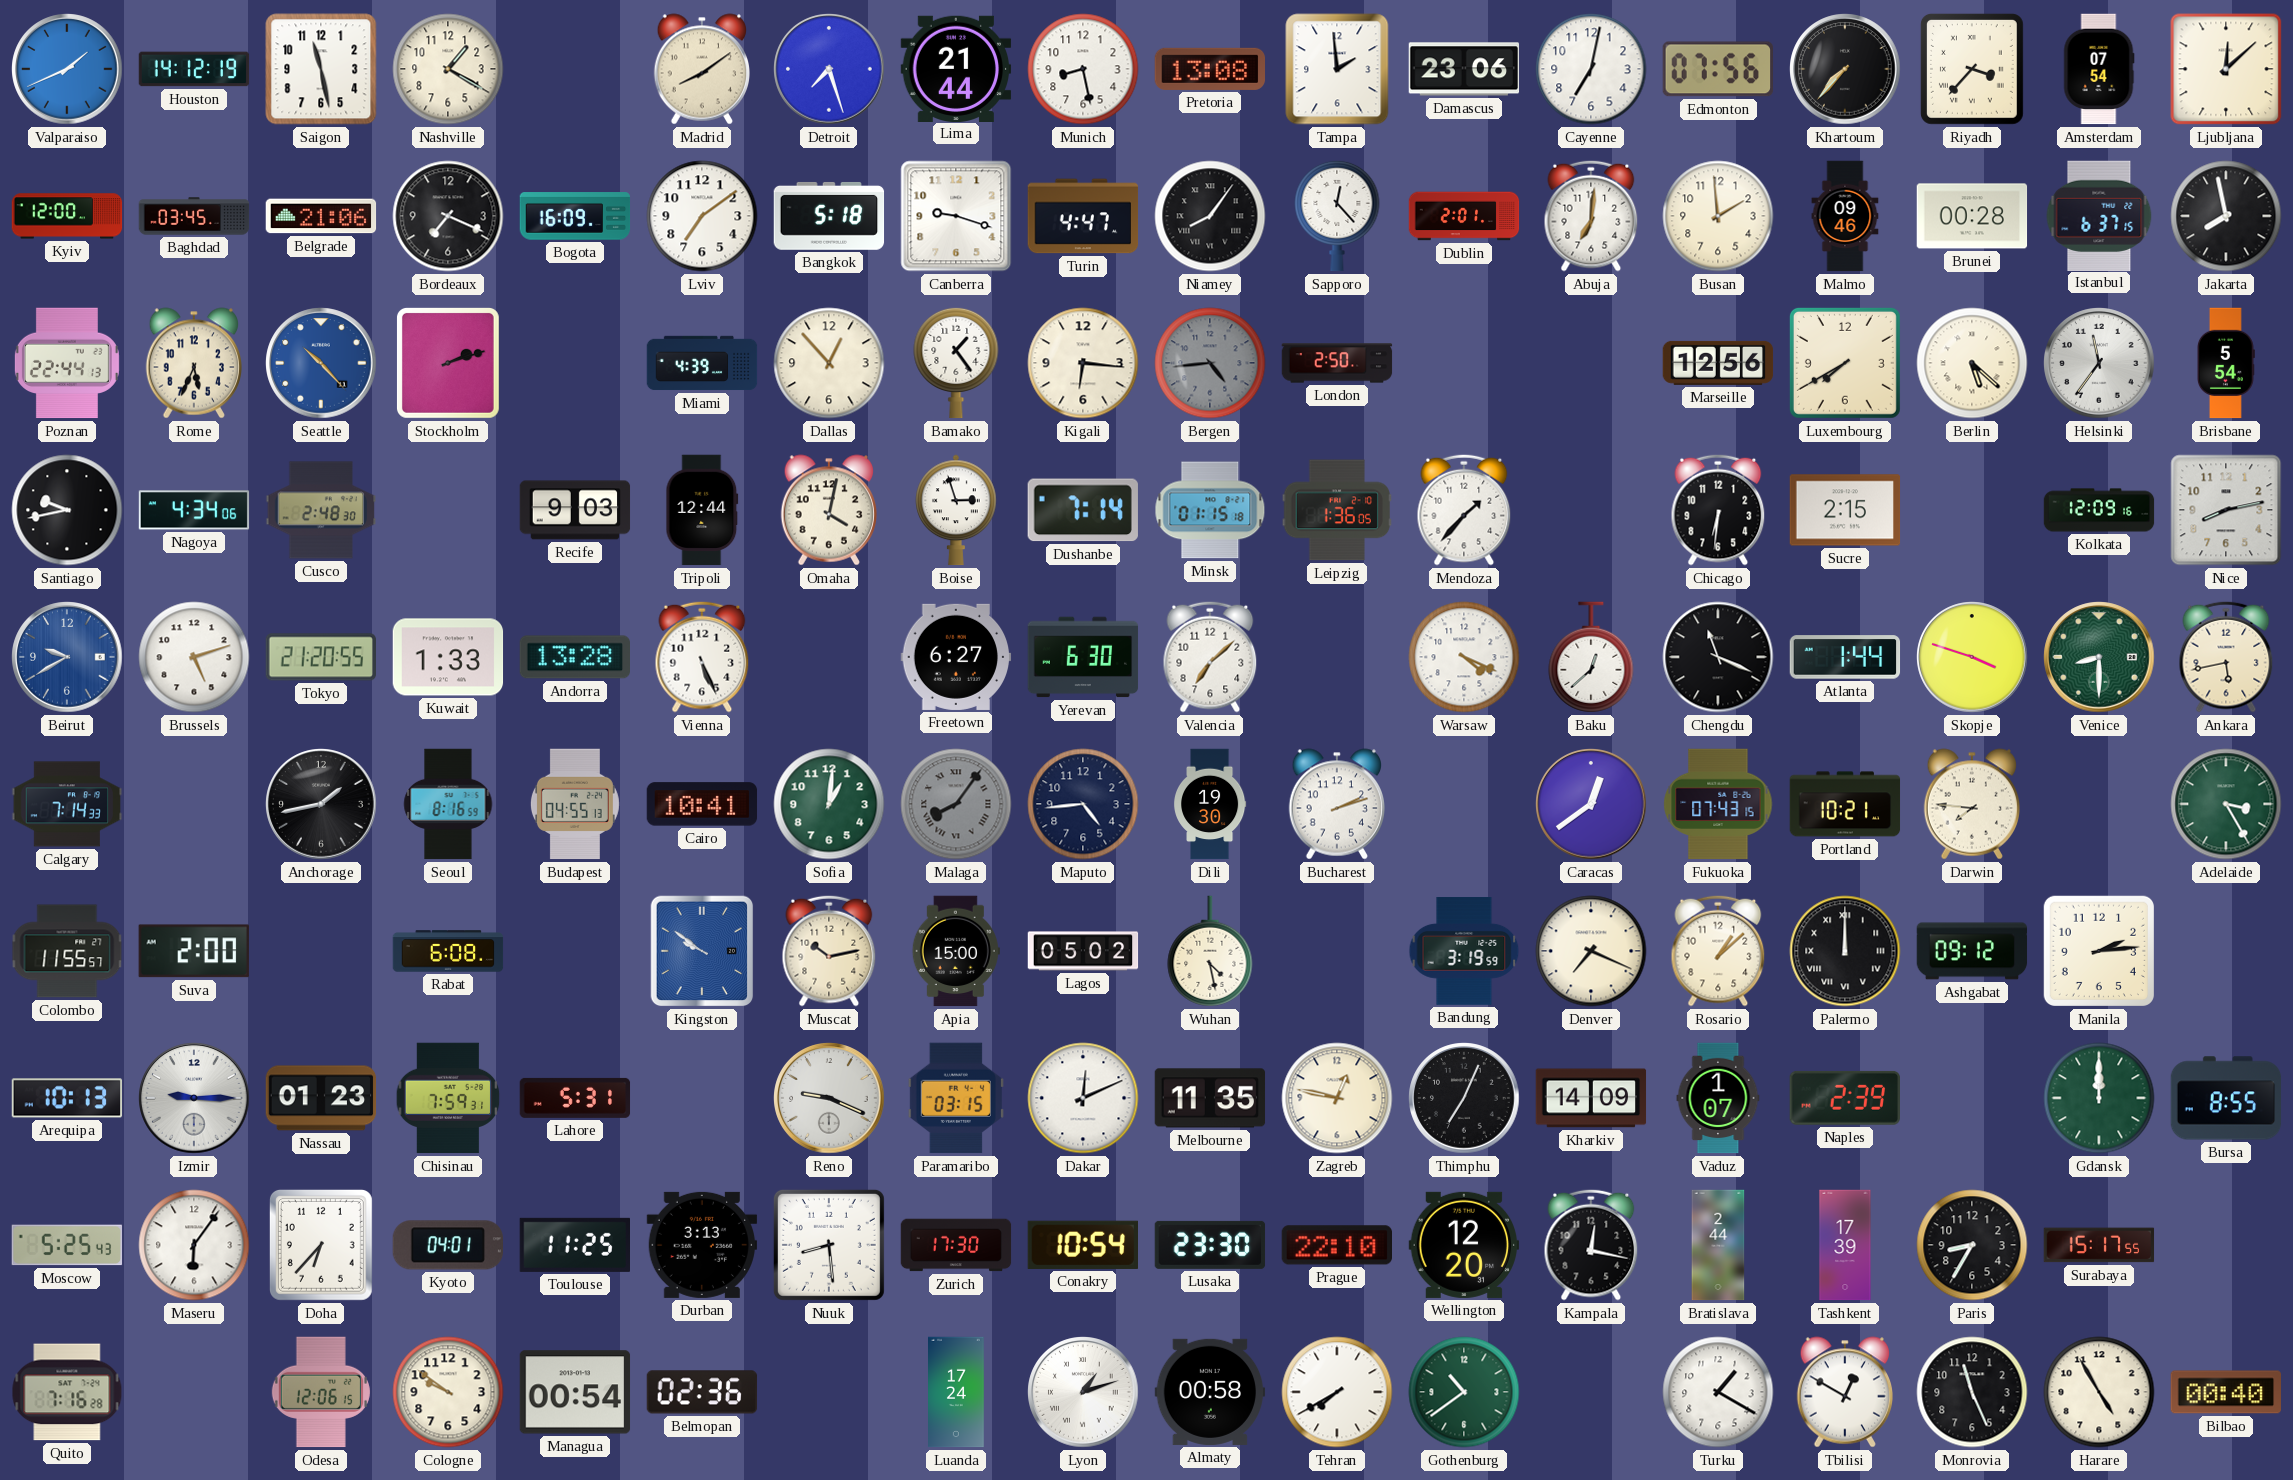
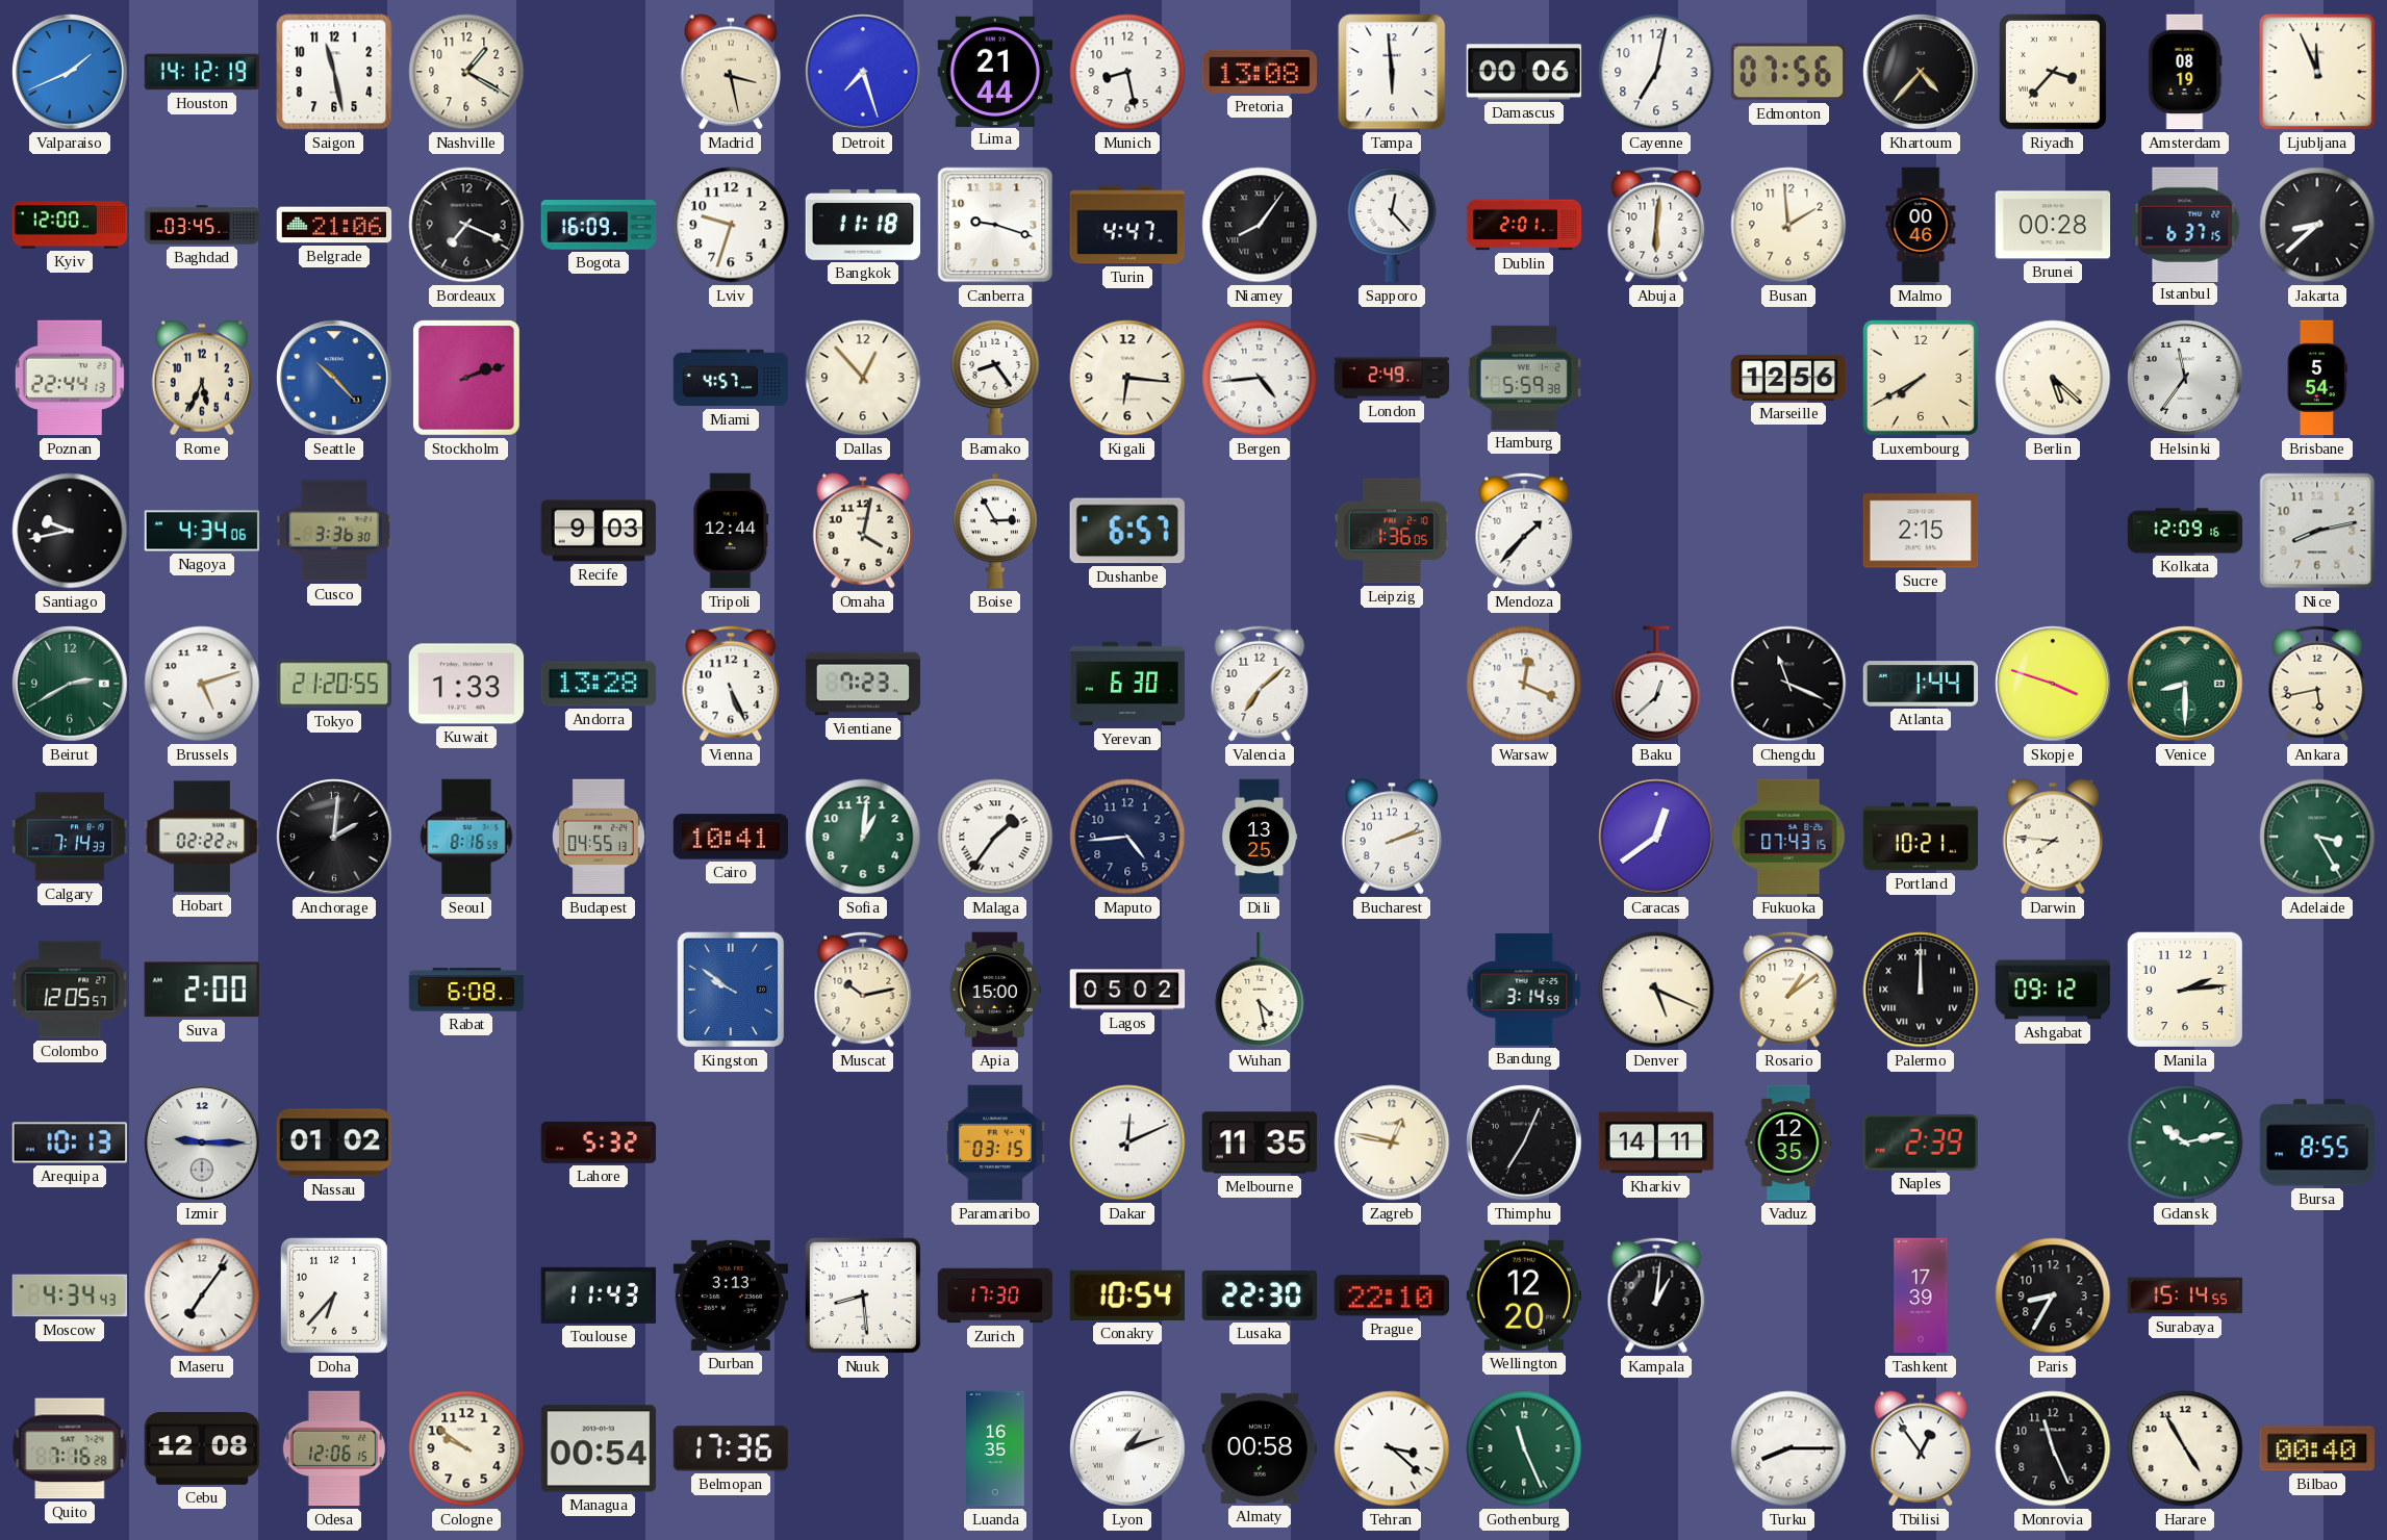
Madrid: 8:09 -> 3:28
Tampa: 1:59 -> 5:59
Damascus: 23:06 -> 00:06
Khartoum: 7:37 -> 4:37
Amsterdam: 07:54 -> 08:19
Ljubljana: 12:08 -> 11:56
Lviv: 7:09 -> 9:33
Bangkok: 5:18 -> 11:18
Abuja: 7:01 -> 6:01
Malmo: 09:46 -> 00:46
Jakarta: 7:58 -> 8:38
Miami: 4:39 -> 4:57
Bamako: 1:24 -> 8:24
Bergen dial: grey -> white
London: 2:50 -> 2:49
Hamburg: none -> 5:59
Cusco: 2:48 -> 3:36
Boise: 2:57 -> 2:55
Dushanbe: 7:14 -> 6:57
Minsk: 01:15 -> none
Chicago: 6:31 -> none
Beirut: 9:40 -> 2:40
Beirut dial: blue -> green
Vientiane: none -> 7:23
Freetown: 6:27 -> none
Warsaw: 4:19 -> 12:19
Hobart: none -> 02:22
Anchorage: 1:43 -> 2:01
Malaga: 8:06 -> 1:36
Malaga dial: grey -> white
Dili: 19:30 -> 13:25
Colombo: 11:55 -> 12:05
Bandung: 3:19 -> 3:14
Denver: 7:19 -> 5:19
Rosario: 1:08 -> 1:09
Nassau: 01:23 -> 01:02
Chisinau: 7:59 -> none
Lahore: 5:31 -> 5:32
Reno: 9:19 -> none
Kharkiv: 14:09 -> 14:11
Vaduz: 1:07 -> 12:35
Gdansk: 12:00 -> 10:13
Moscow: 5:25 -> 4:34
Maseru: 6:06 -> 7:06
Kyoto: 04:01 -> none
Toulouse: 11:25 -> 11:43
Lusaka: 23:30 -> 22:30
Kampala: 12:17 -> 1:01
Bratislava: 2:44 -> none
Surabaya: 15:17 -> 15:14
Cebu: none -> 12:08
Belmopan: 02:36 -> 17:36
Luanda: 17:24 -> 16:35
Tehran: 7:40 -> 3:22
Gothenburg: 10:39 -> 11:26
Turku: 1:20 -> 8:15
Tbilisi: 12:50 -> 12:54
